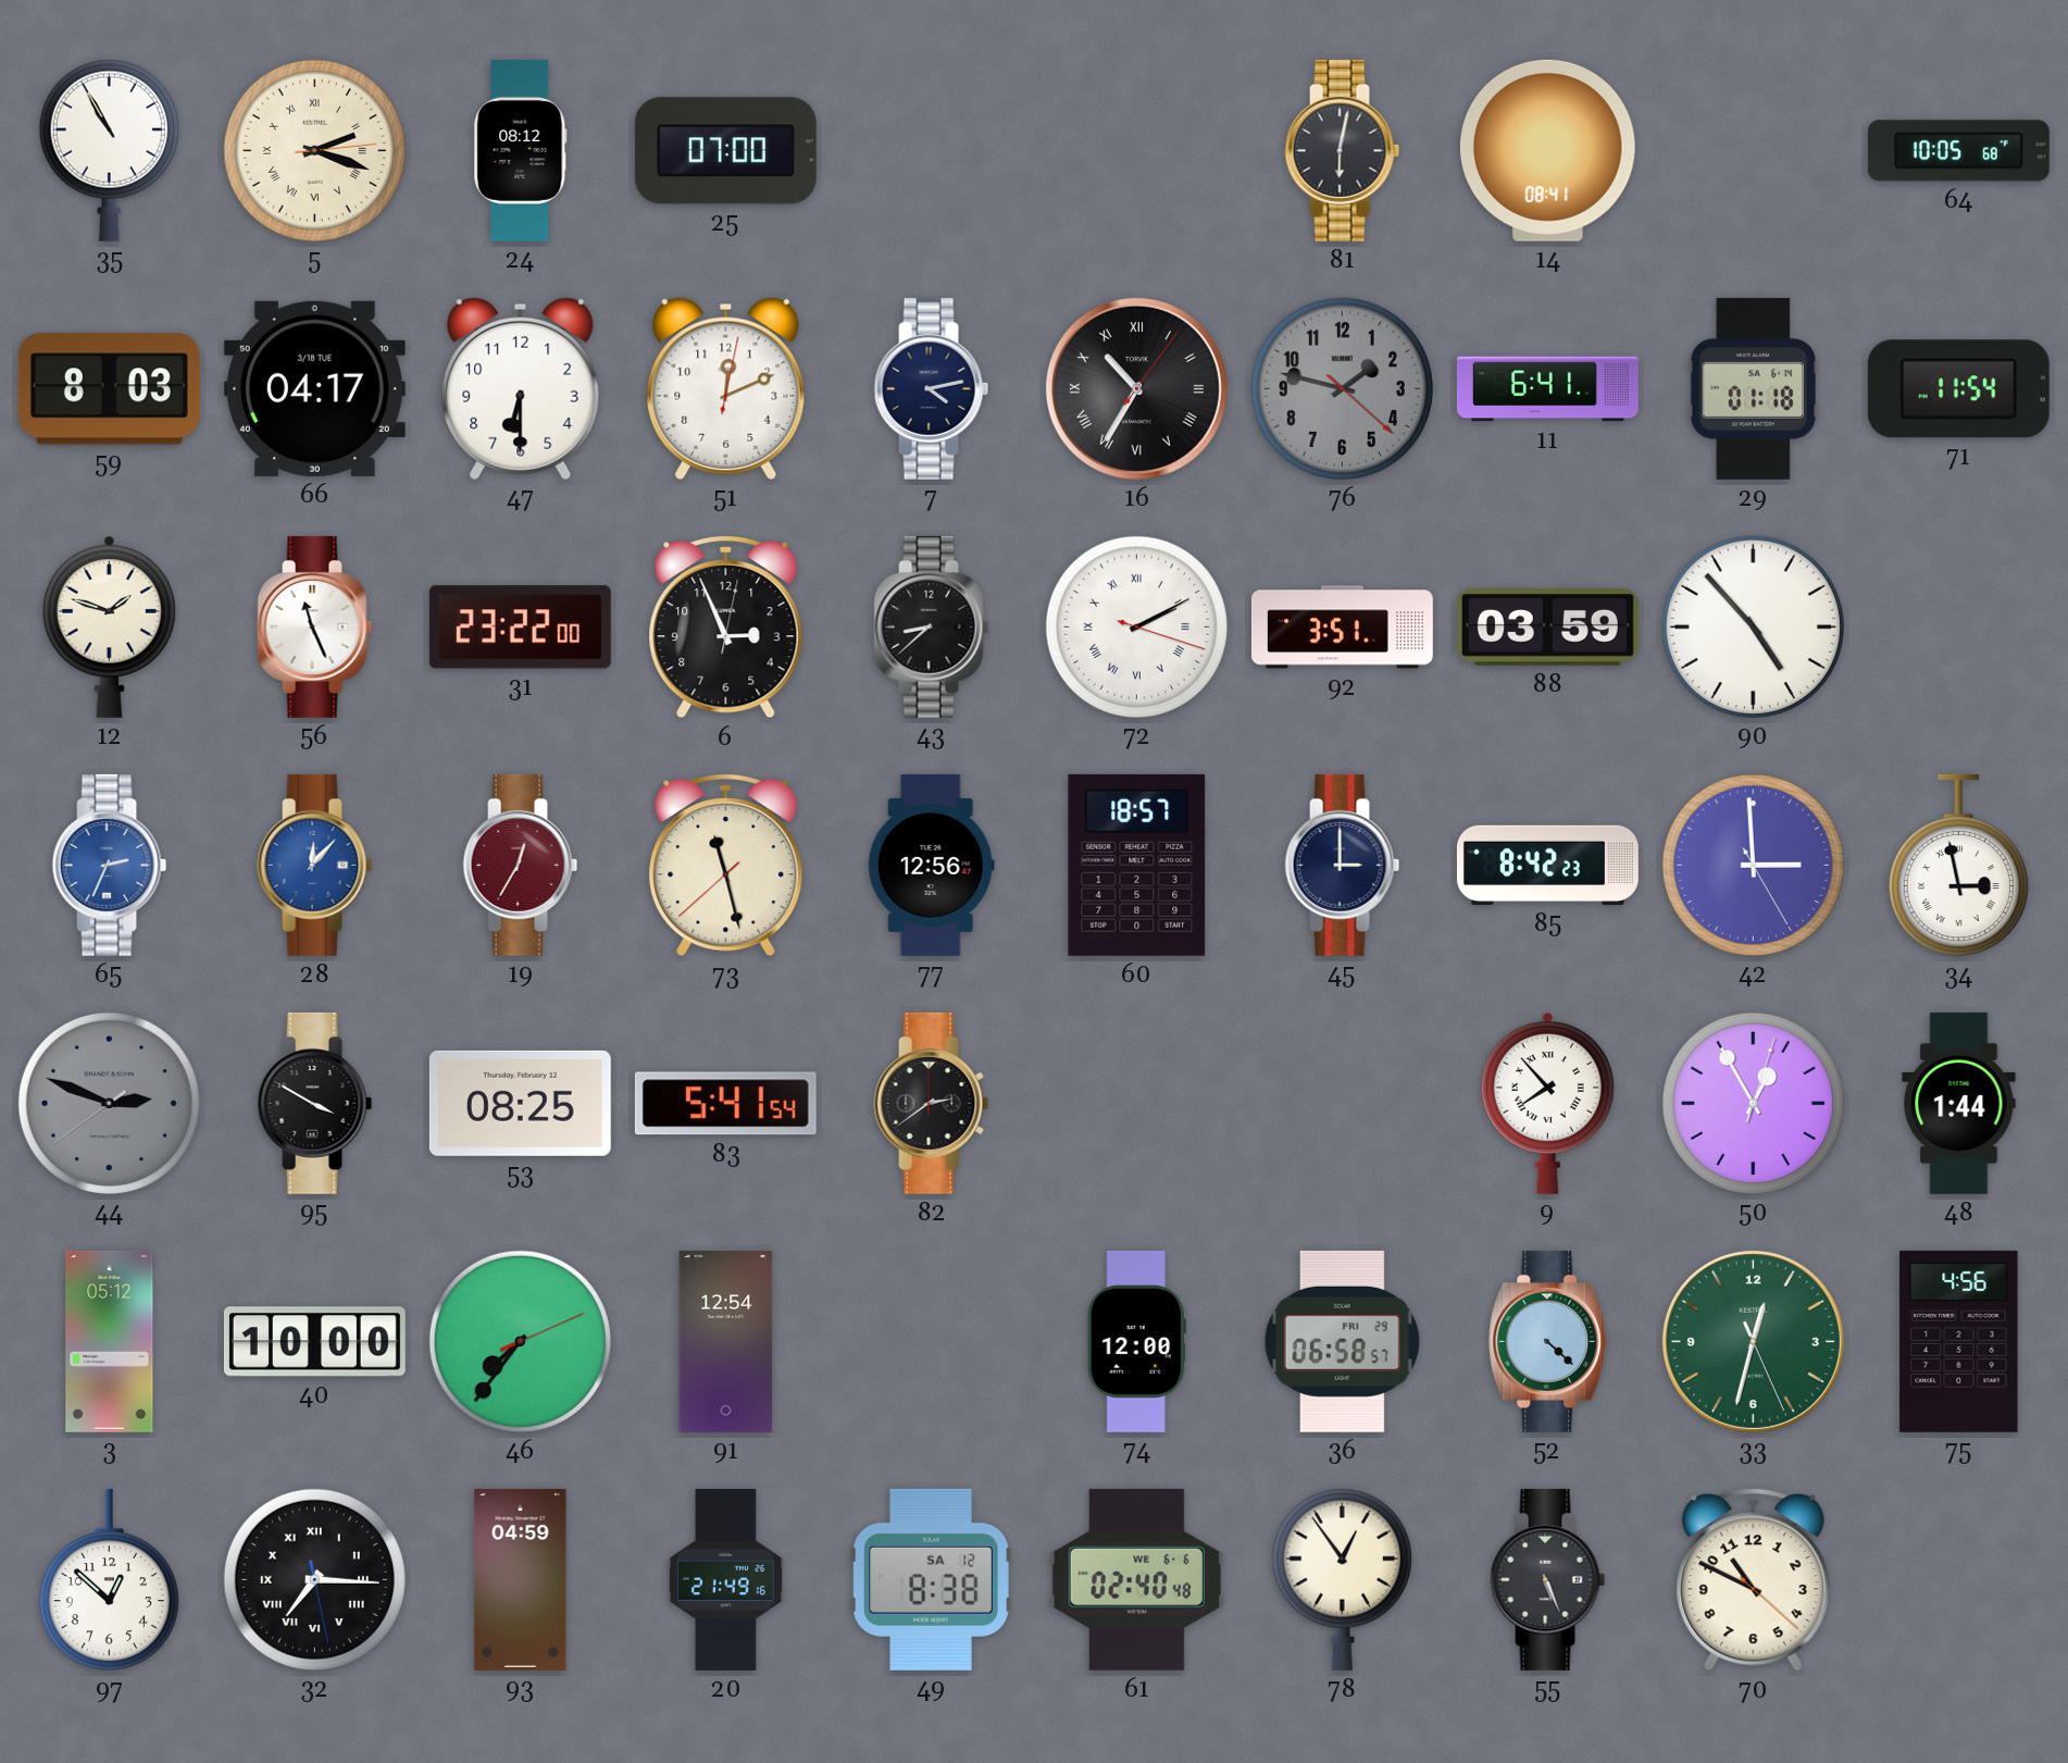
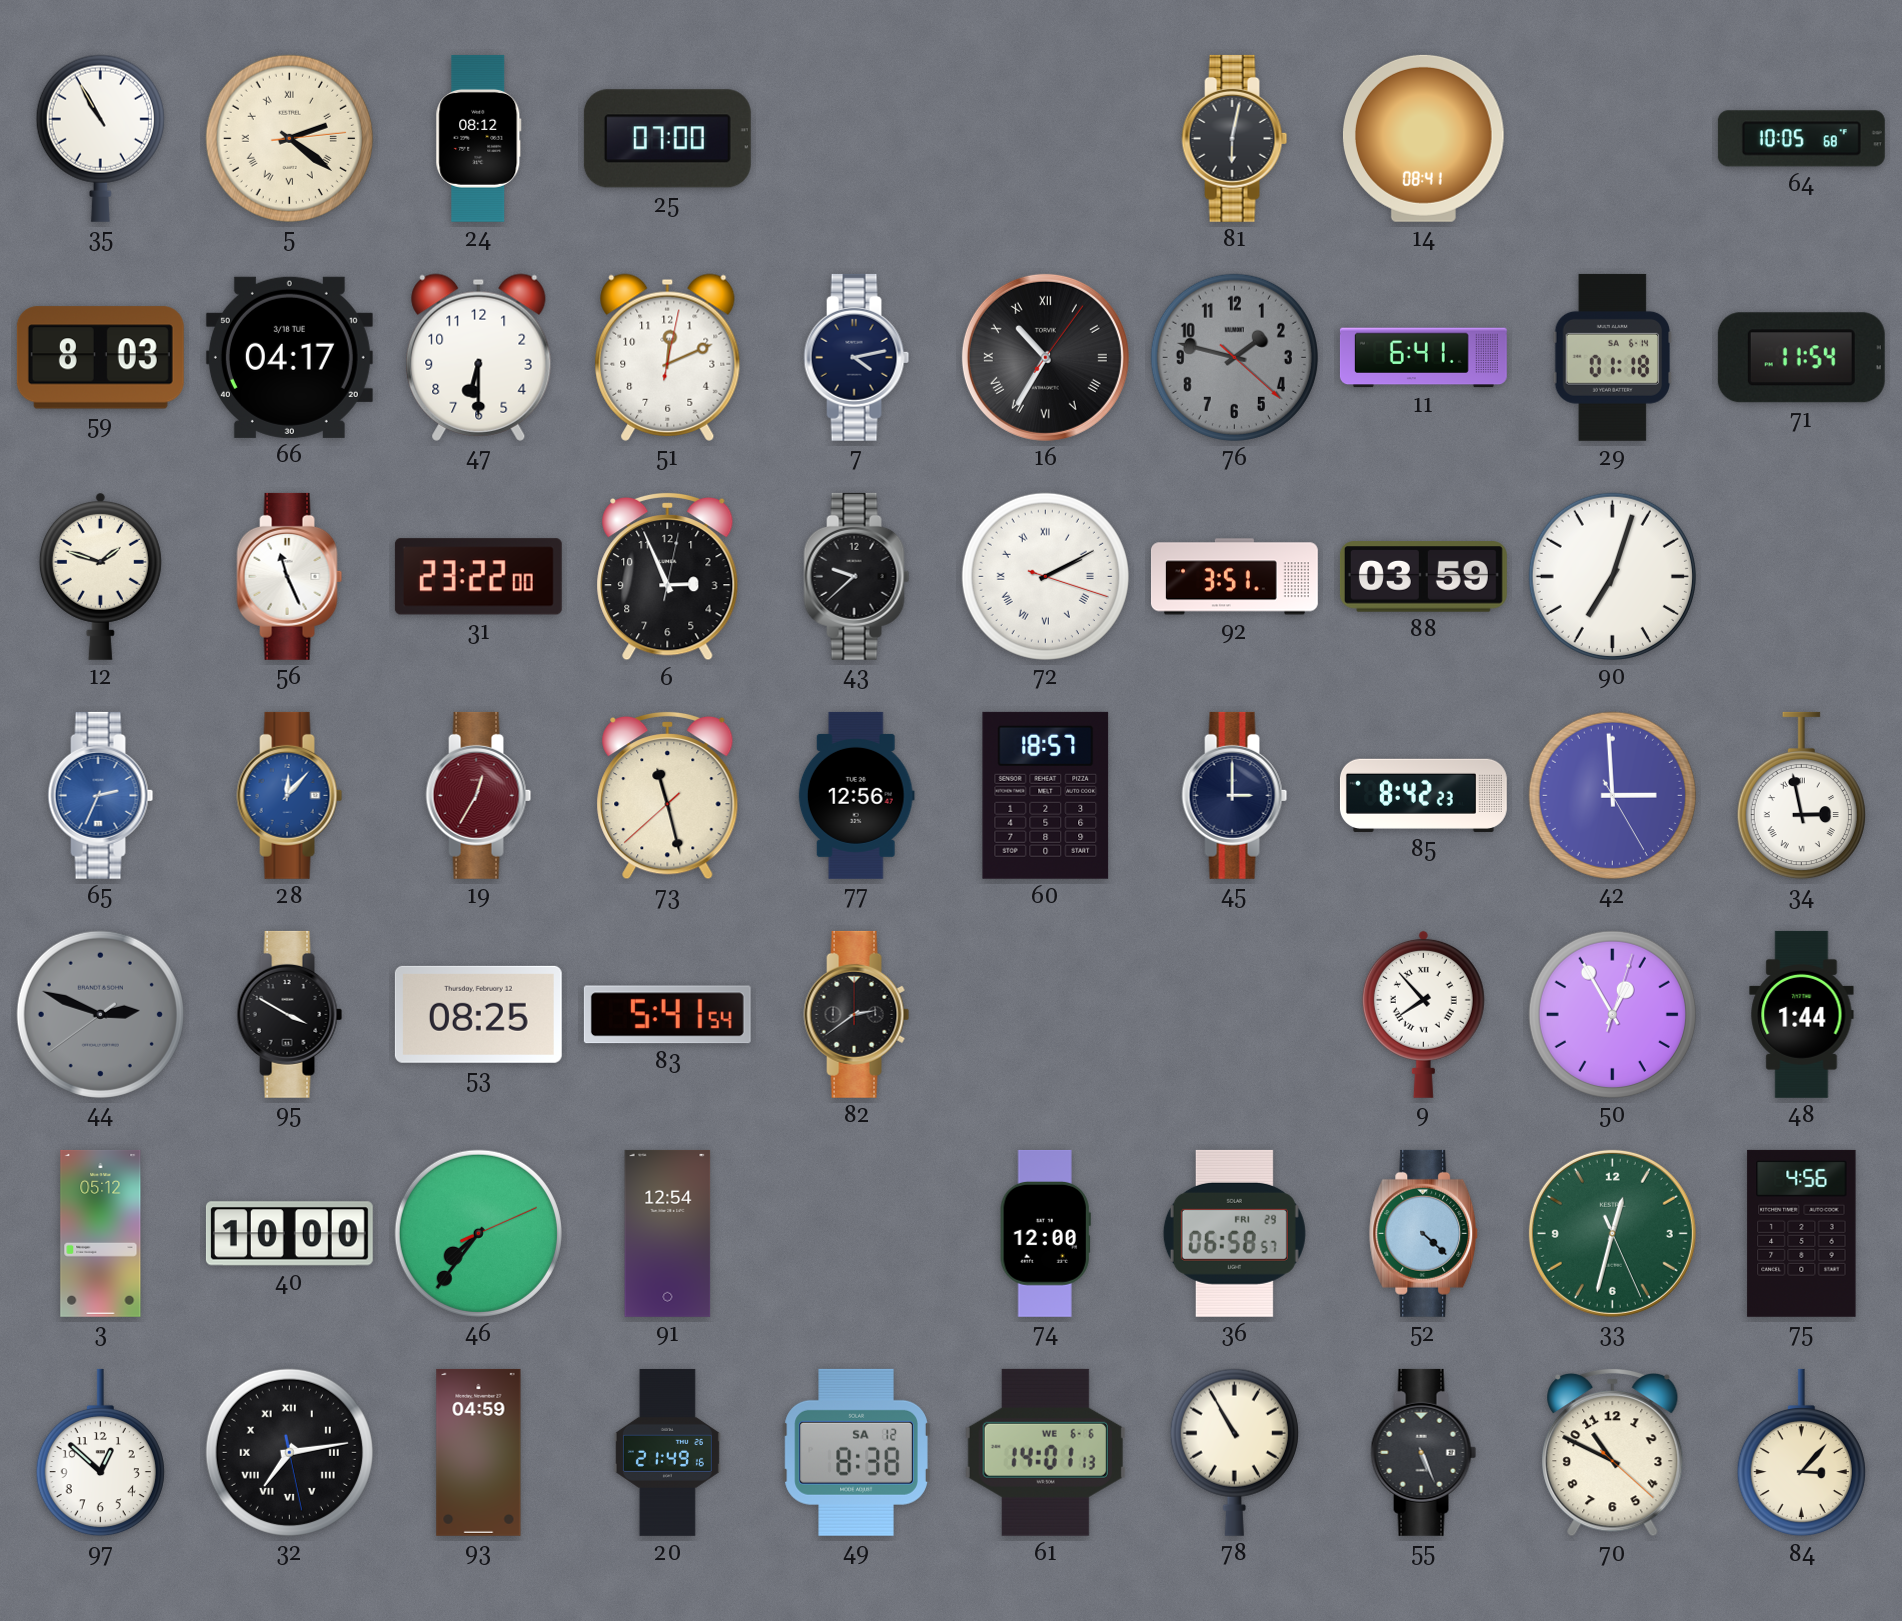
5: 2:18 -> 2:21
43: 8:38 -> 9:38
90: 4:53 -> 7:03
32: 7:15 -> 7:13
61: 02:40 -> 14:01
78: 12:54 -> 10:55
84: none -> 3:07
